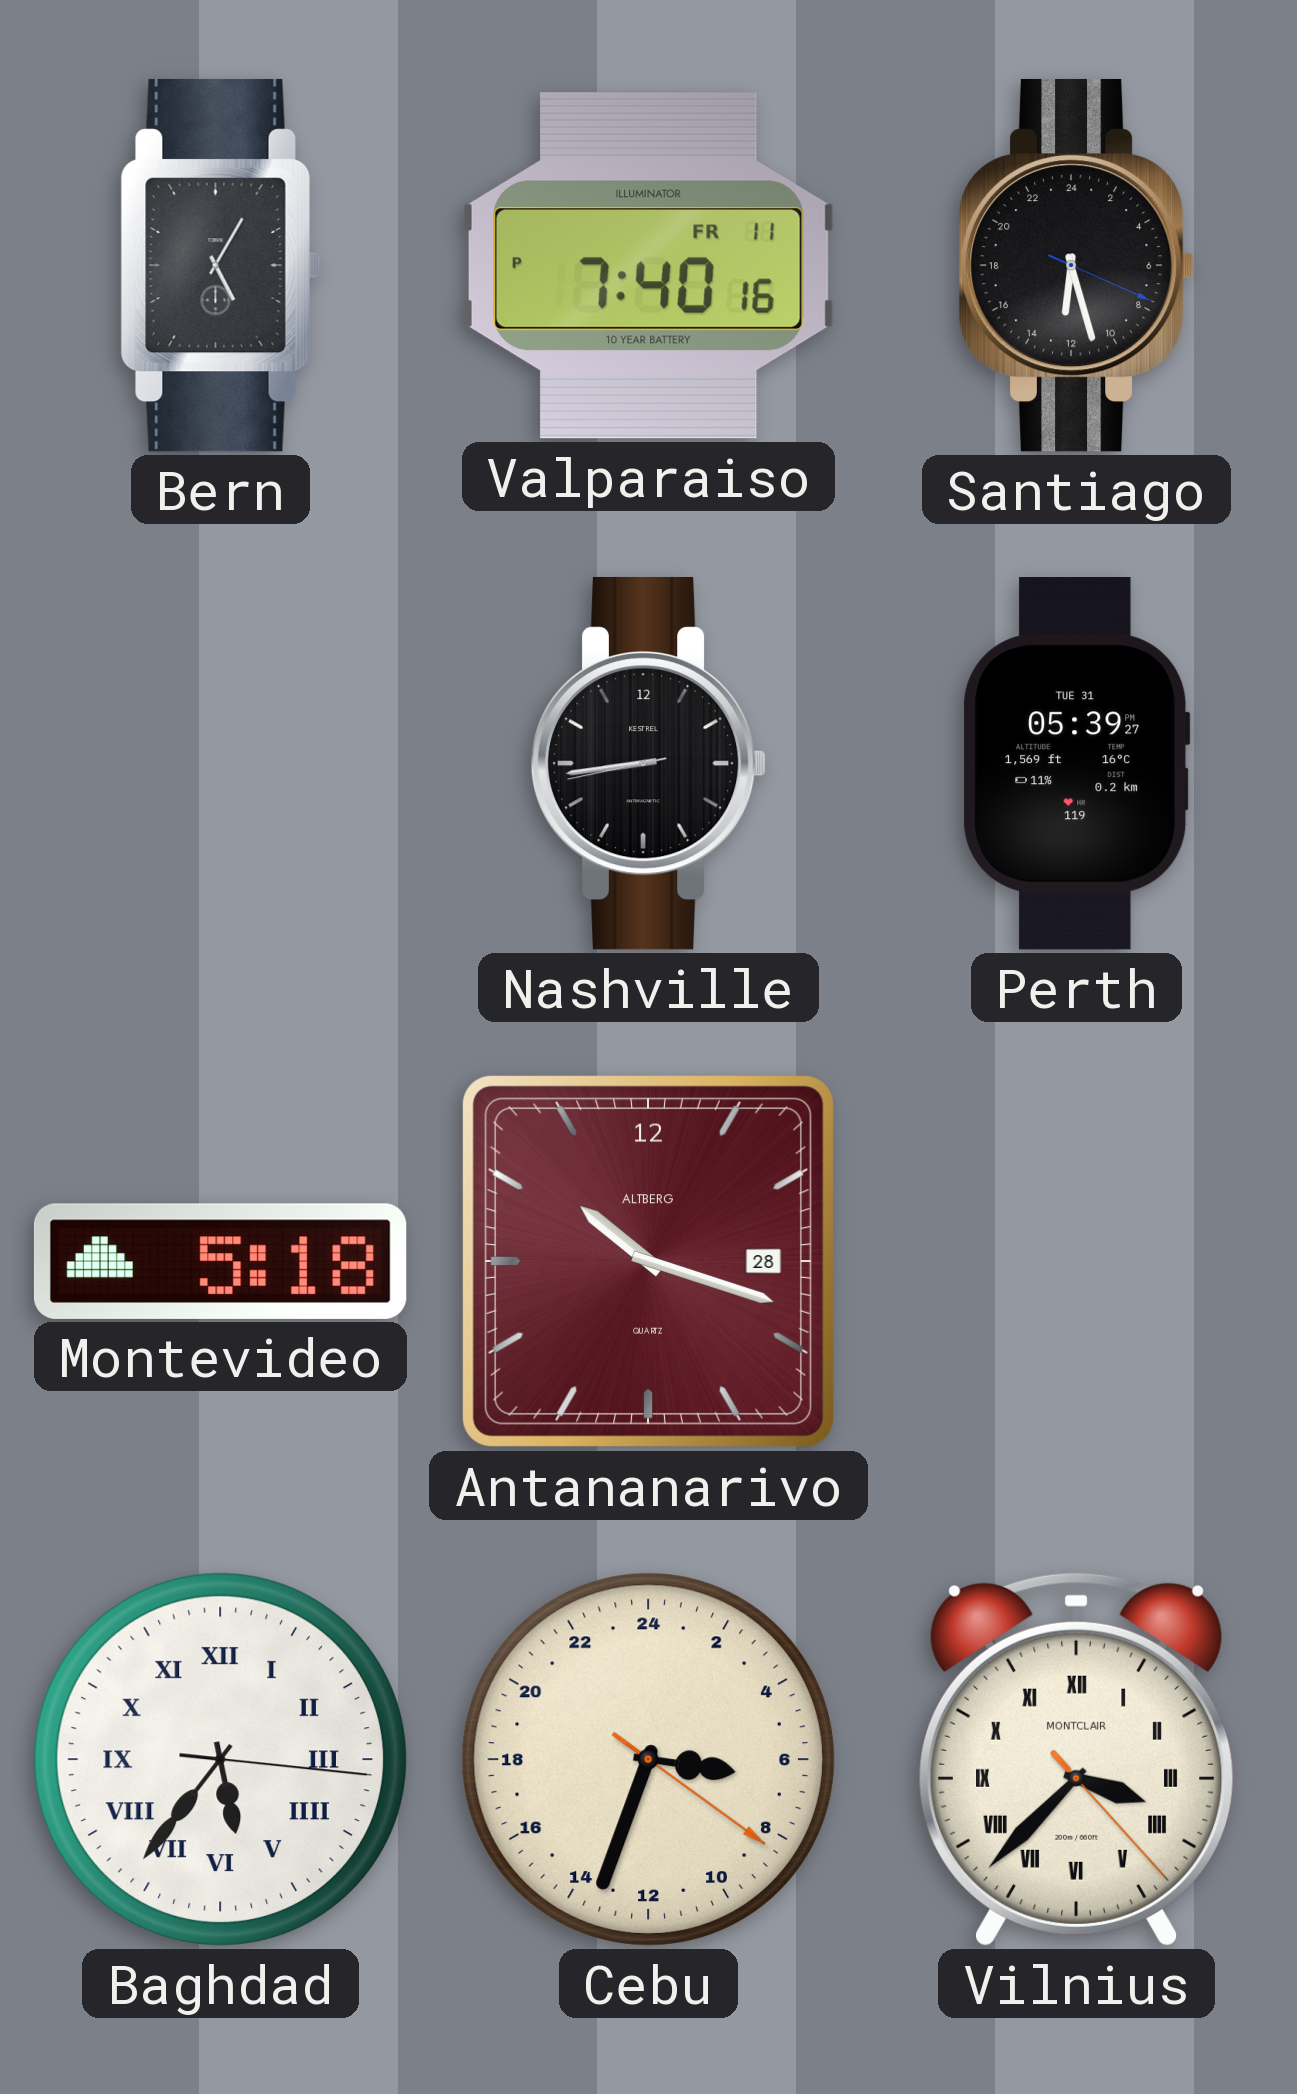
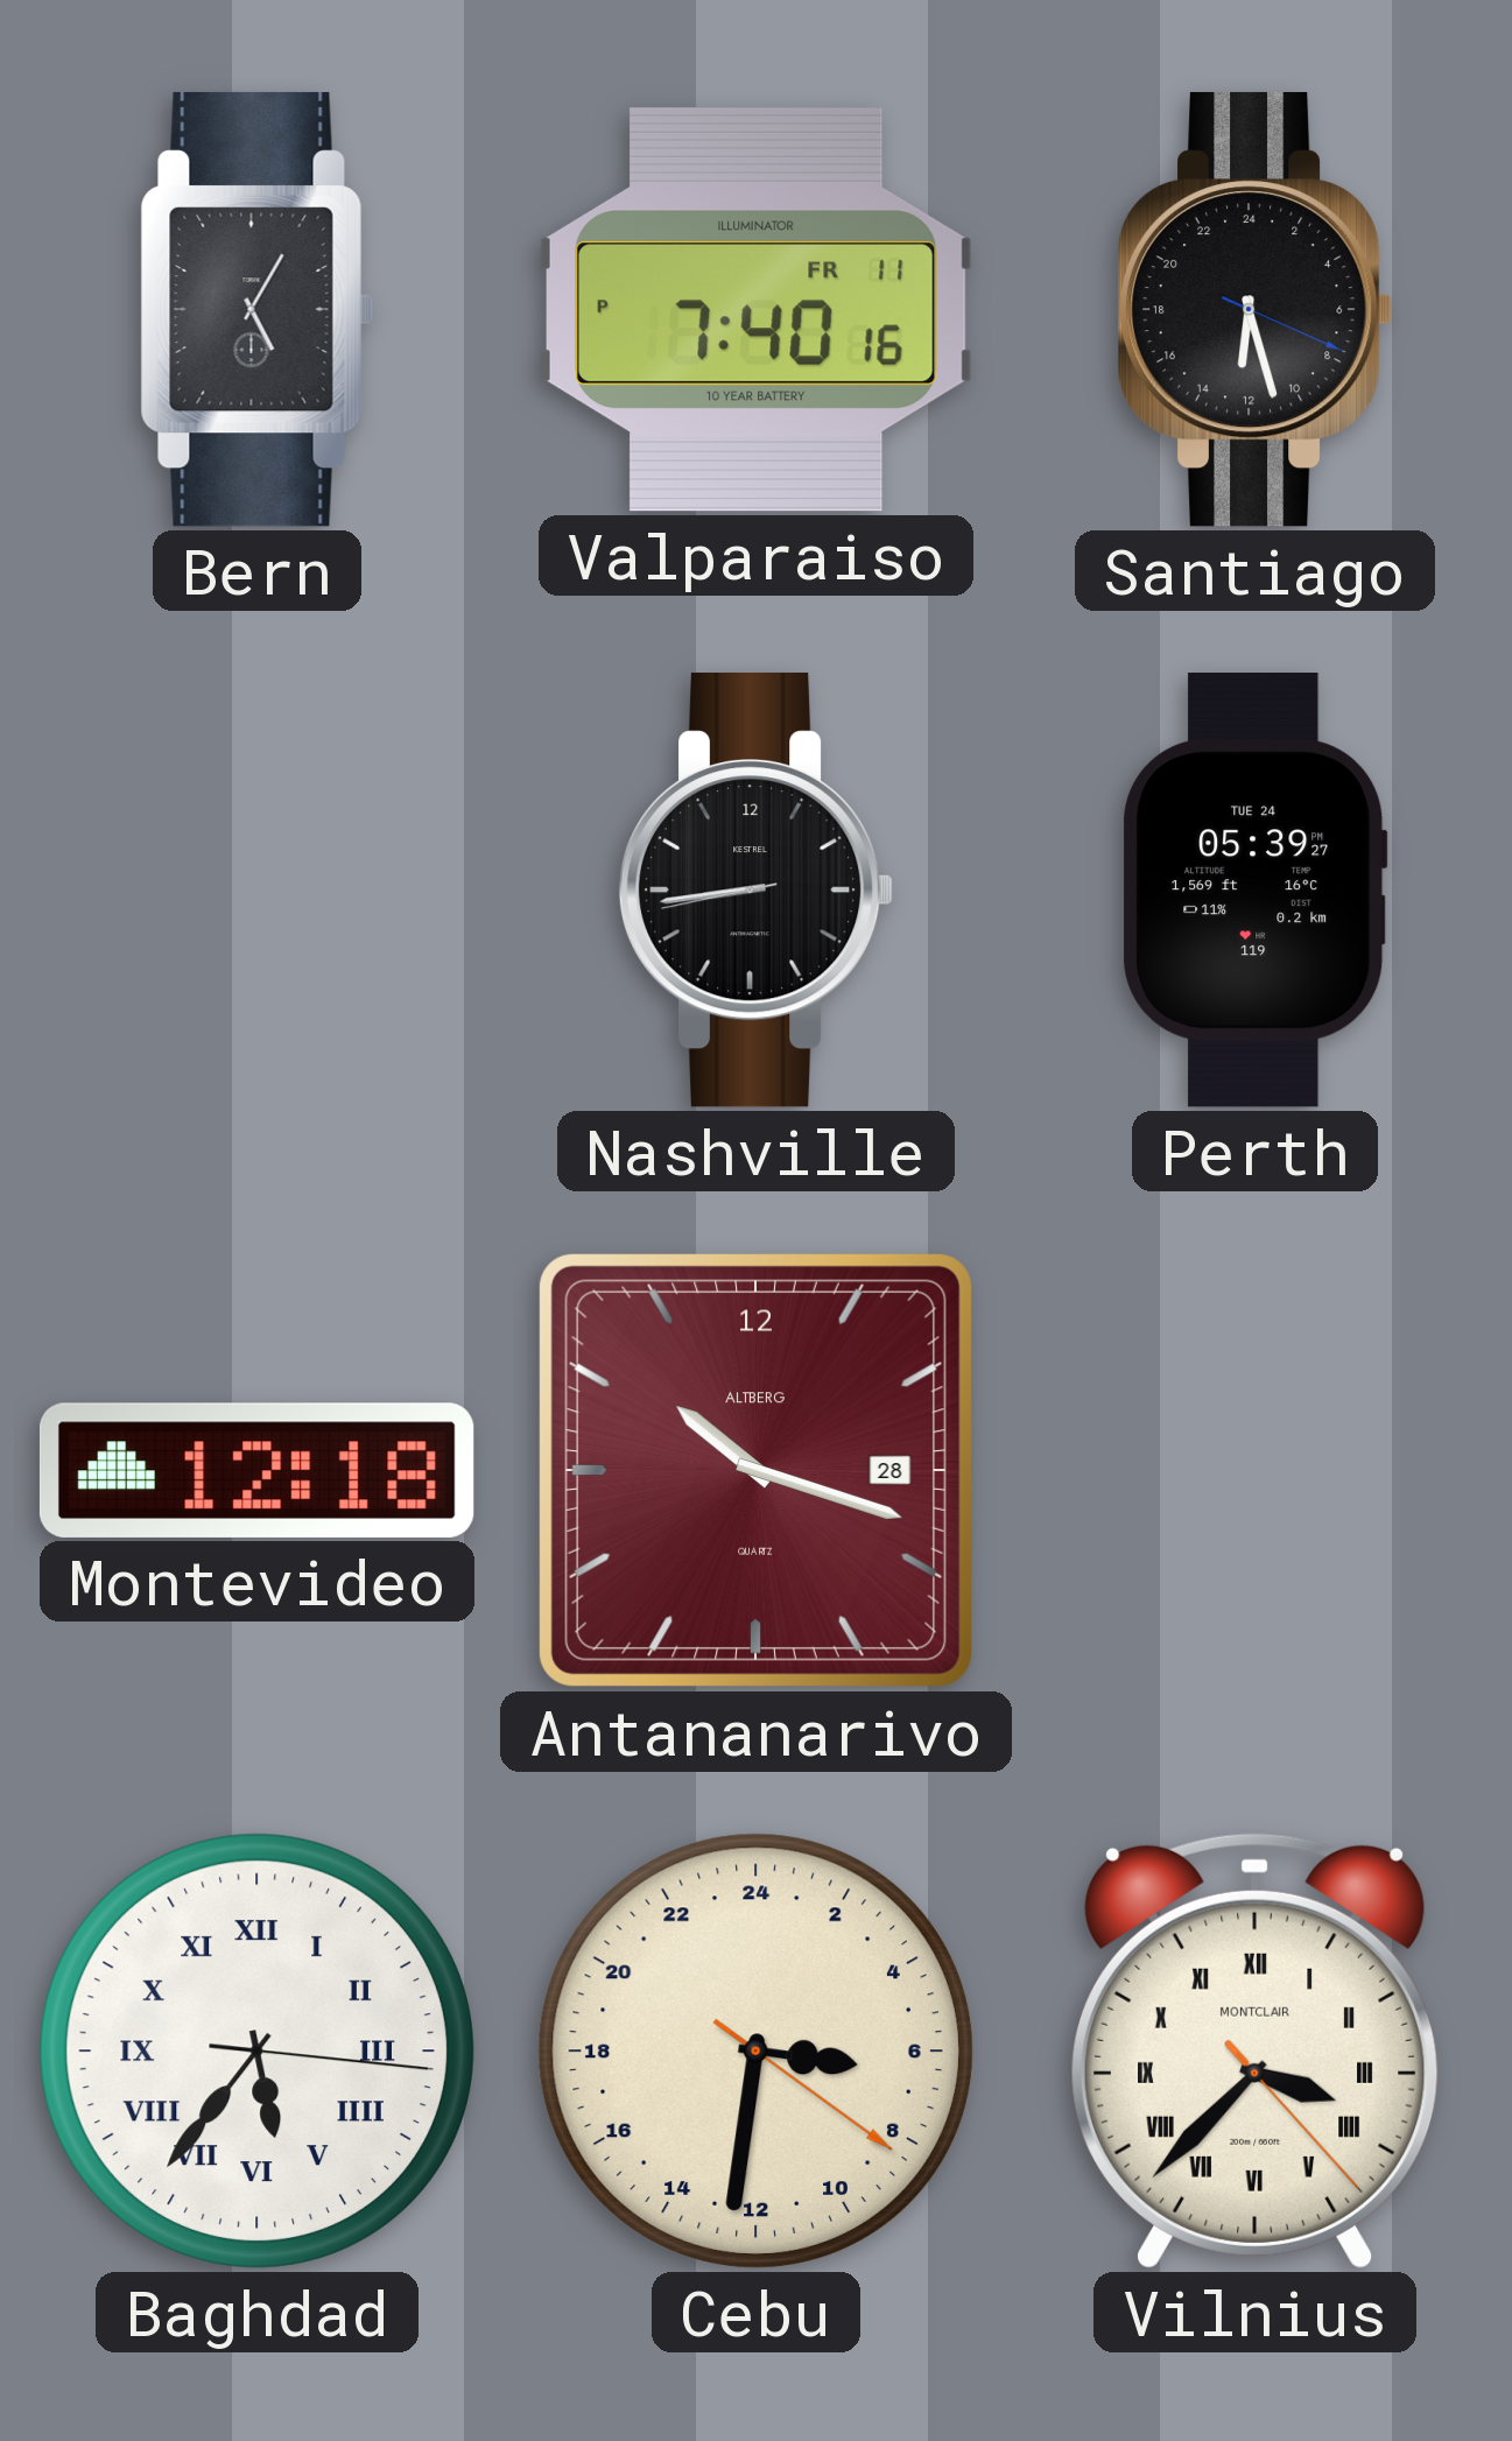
Perth date: TUE 31 -> TUE 24
Montevideo: 5:18 -> 12:18
Cebu: 6:33 -> 6:31
